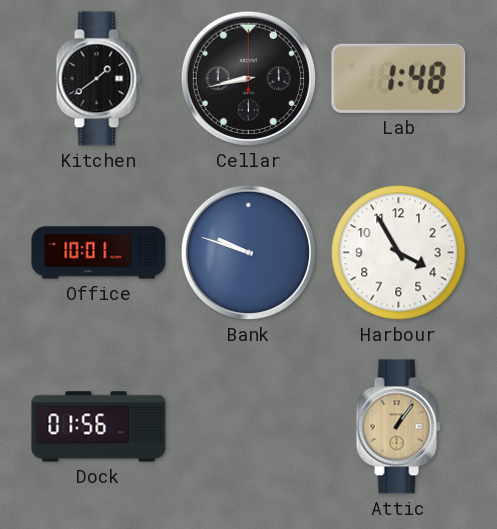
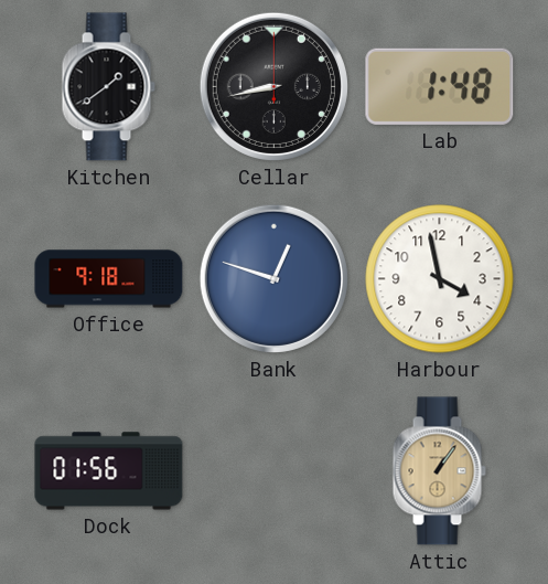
Office: 10:01 -> 9:18
Bank: 9:48 -> 12:48
Harbour: 3:55 -> 3:58
